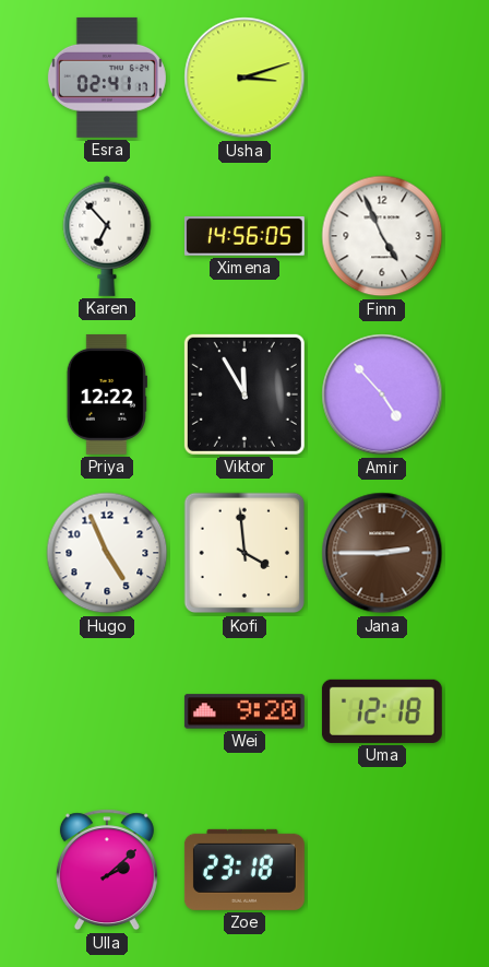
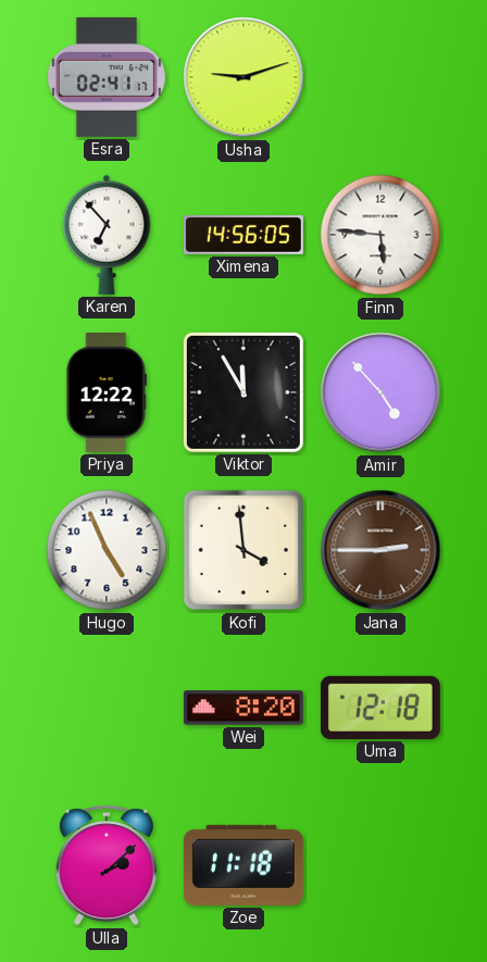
Usha: 3:12 -> 9:12
Finn: 4:56 -> 5:46
Wei: 9:20 -> 8:20
Zoe: 23:18 -> 11:18
